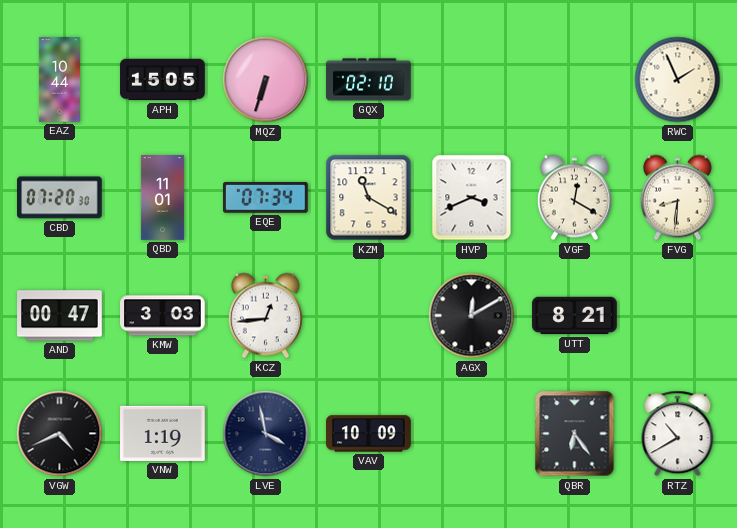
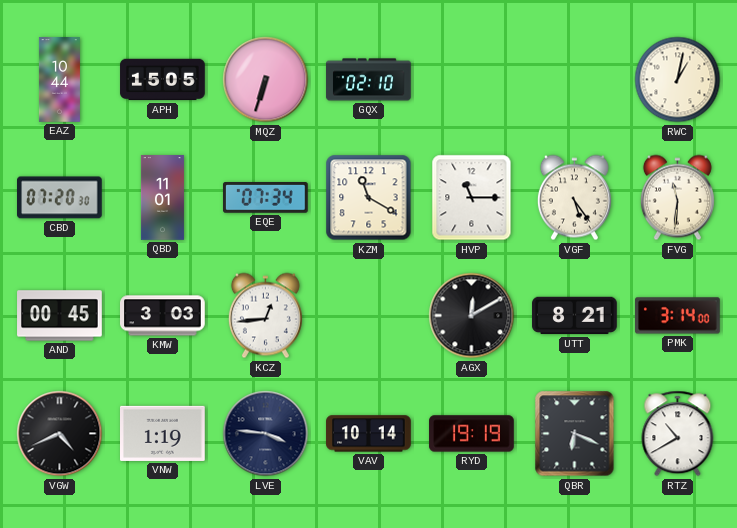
RWC: 1:56 -> 1:02
HVP: 3:41 -> 11:15
VGF: 12:20 -> 5:24
FVG: 8:31 -> 11:31
AND: 00:47 -> 00:45
PMK: none -> 3:14
LVE: 3:58 -> 3:46
VAV: 10:09 -> 10:14
RYD: none -> 19:19
QBR: 6:24 -> 6:19
